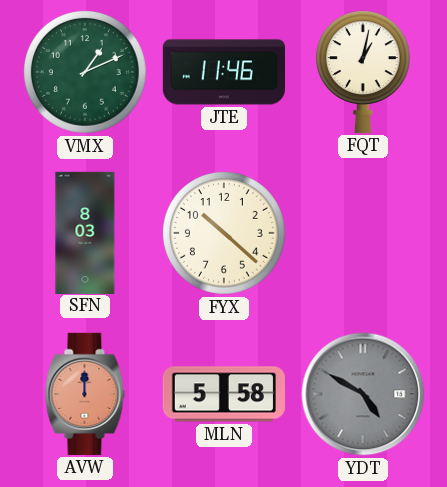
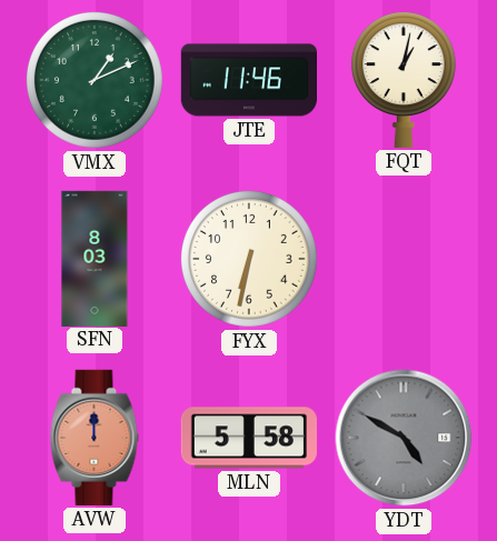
FYX: 10:22 -> 6:32
